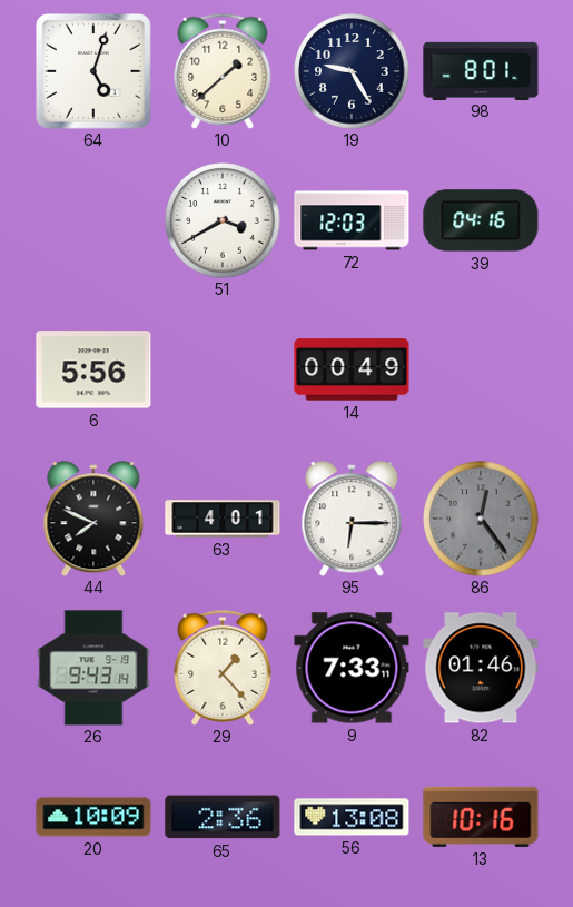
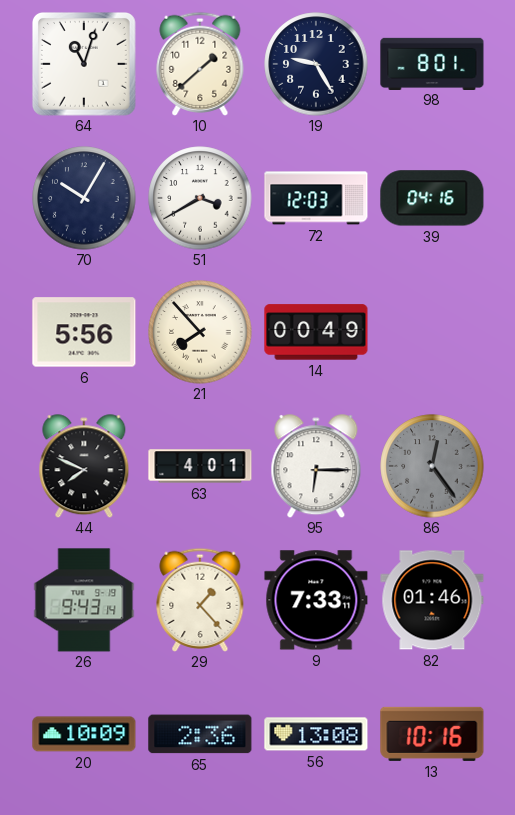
64: 5:03 -> 11:03
70: none -> 10:05
21: none -> 7:53
